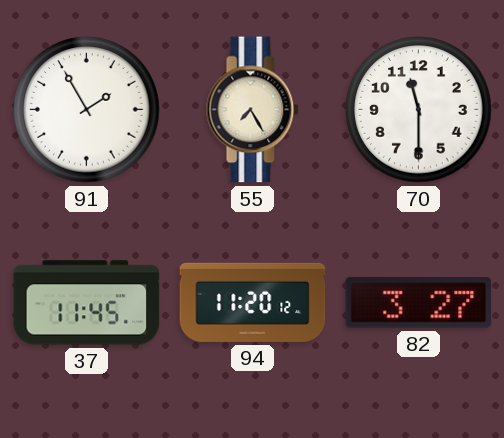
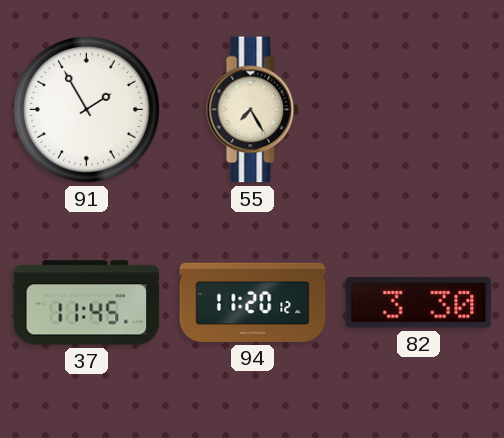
70: 11:30 -> none
82: 3:27 -> 3:30
